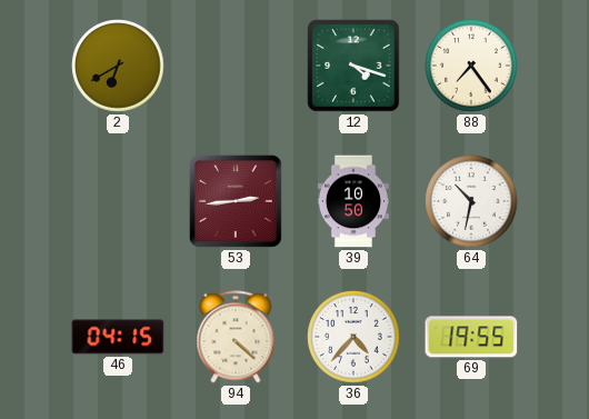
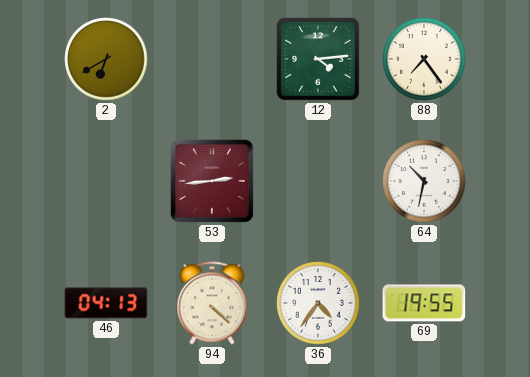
12: 4:18 -> 4:14
39: 10:50 -> none
46: 04:15 -> 04:13
36: 4:37 -> 4:36
